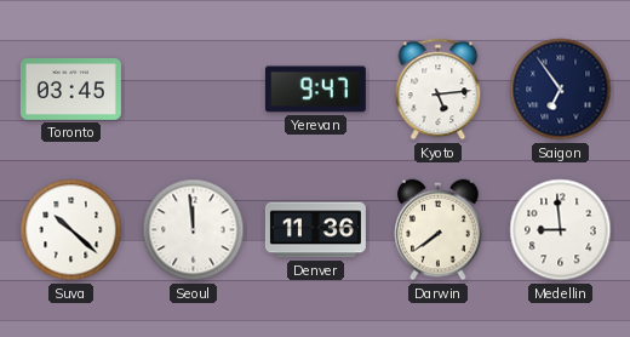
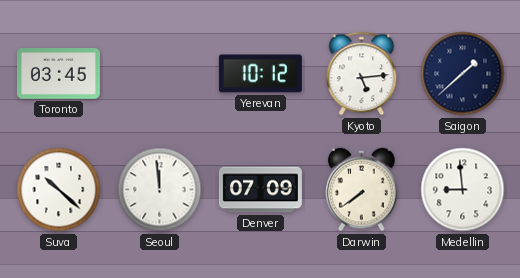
Yerevan: 9:47 -> 10:12
Saigon: 6:54 -> 1:38
Denver: 11:36 -> 07:09
